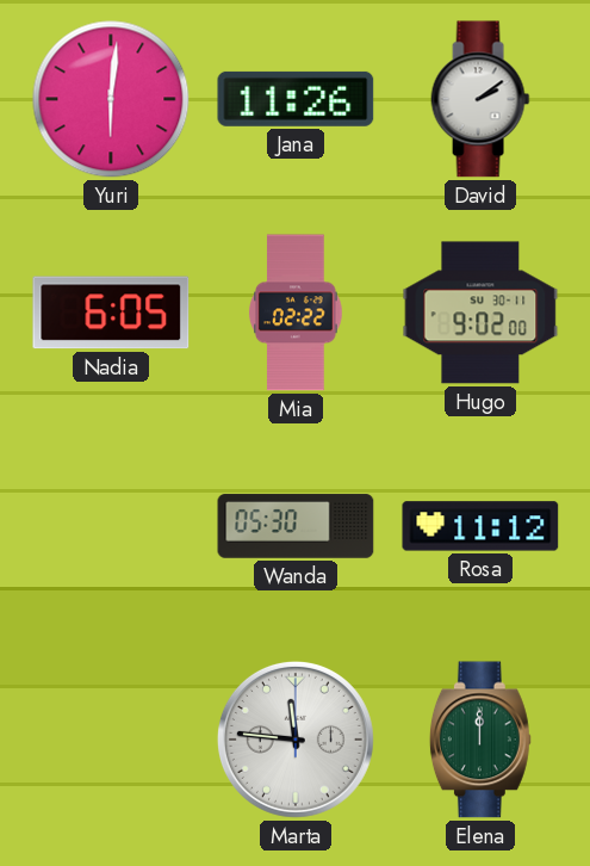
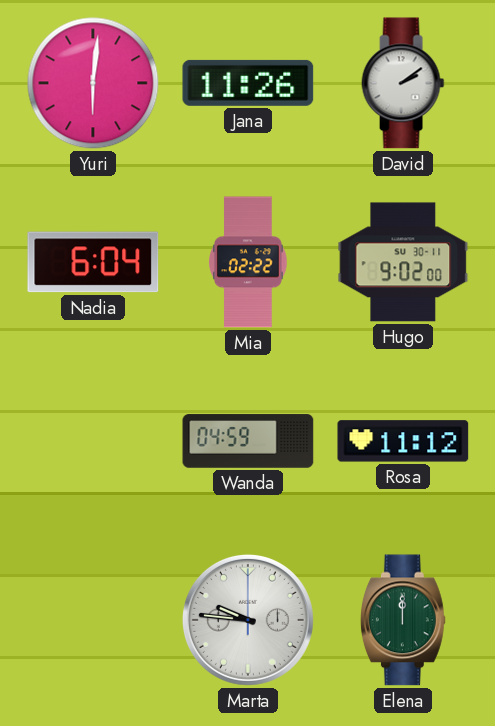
Nadia: 6:05 -> 6:04
Wanda: 05:30 -> 04:59
Marta: 11:46 -> 9:46
